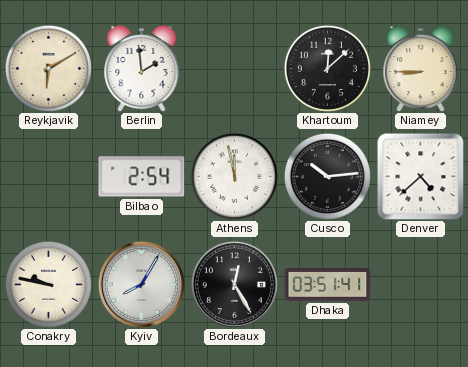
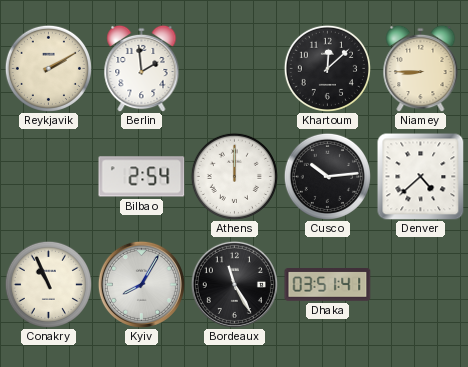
Reykjavik: 6:10 -> 2:10
Athens: 11:58 -> 12:00
Conakry: 9:47 -> 10:56
Bordeaux: 12:25 -> 11:25
